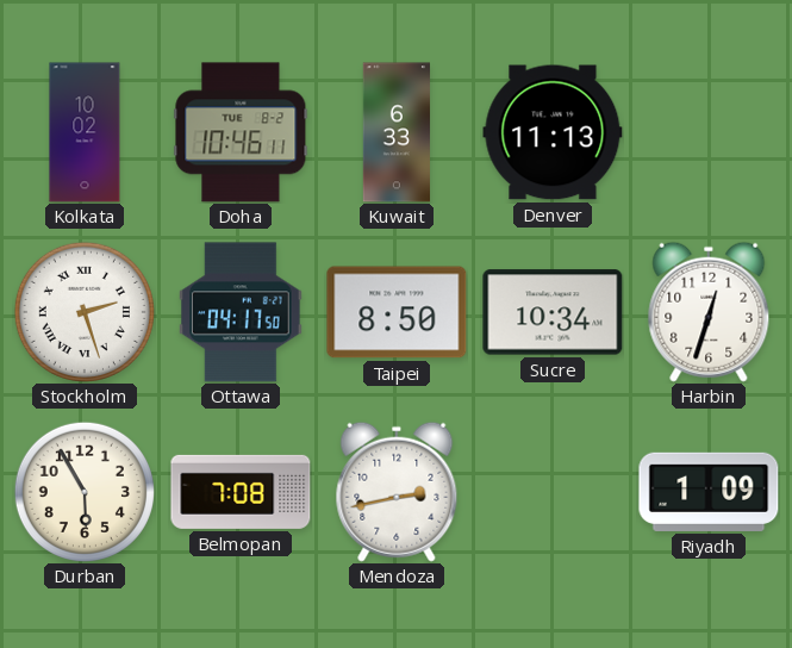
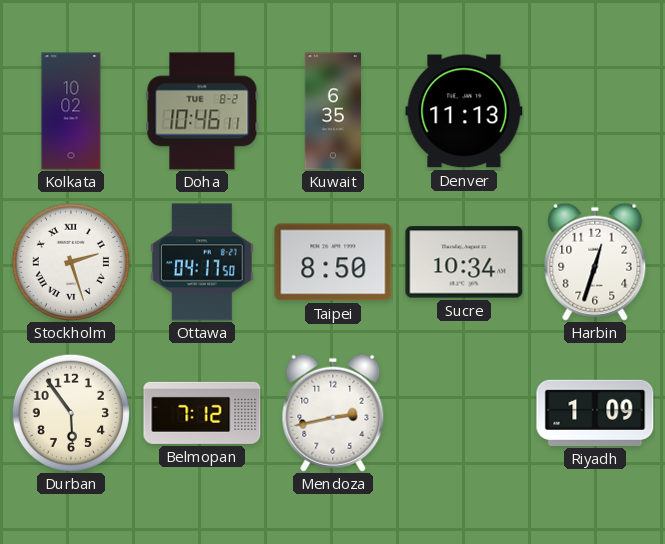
Kuwait: 6:33 -> 6:35
Durban: 5:55 -> 5:54
Belmopan: 7:08 -> 7:12
